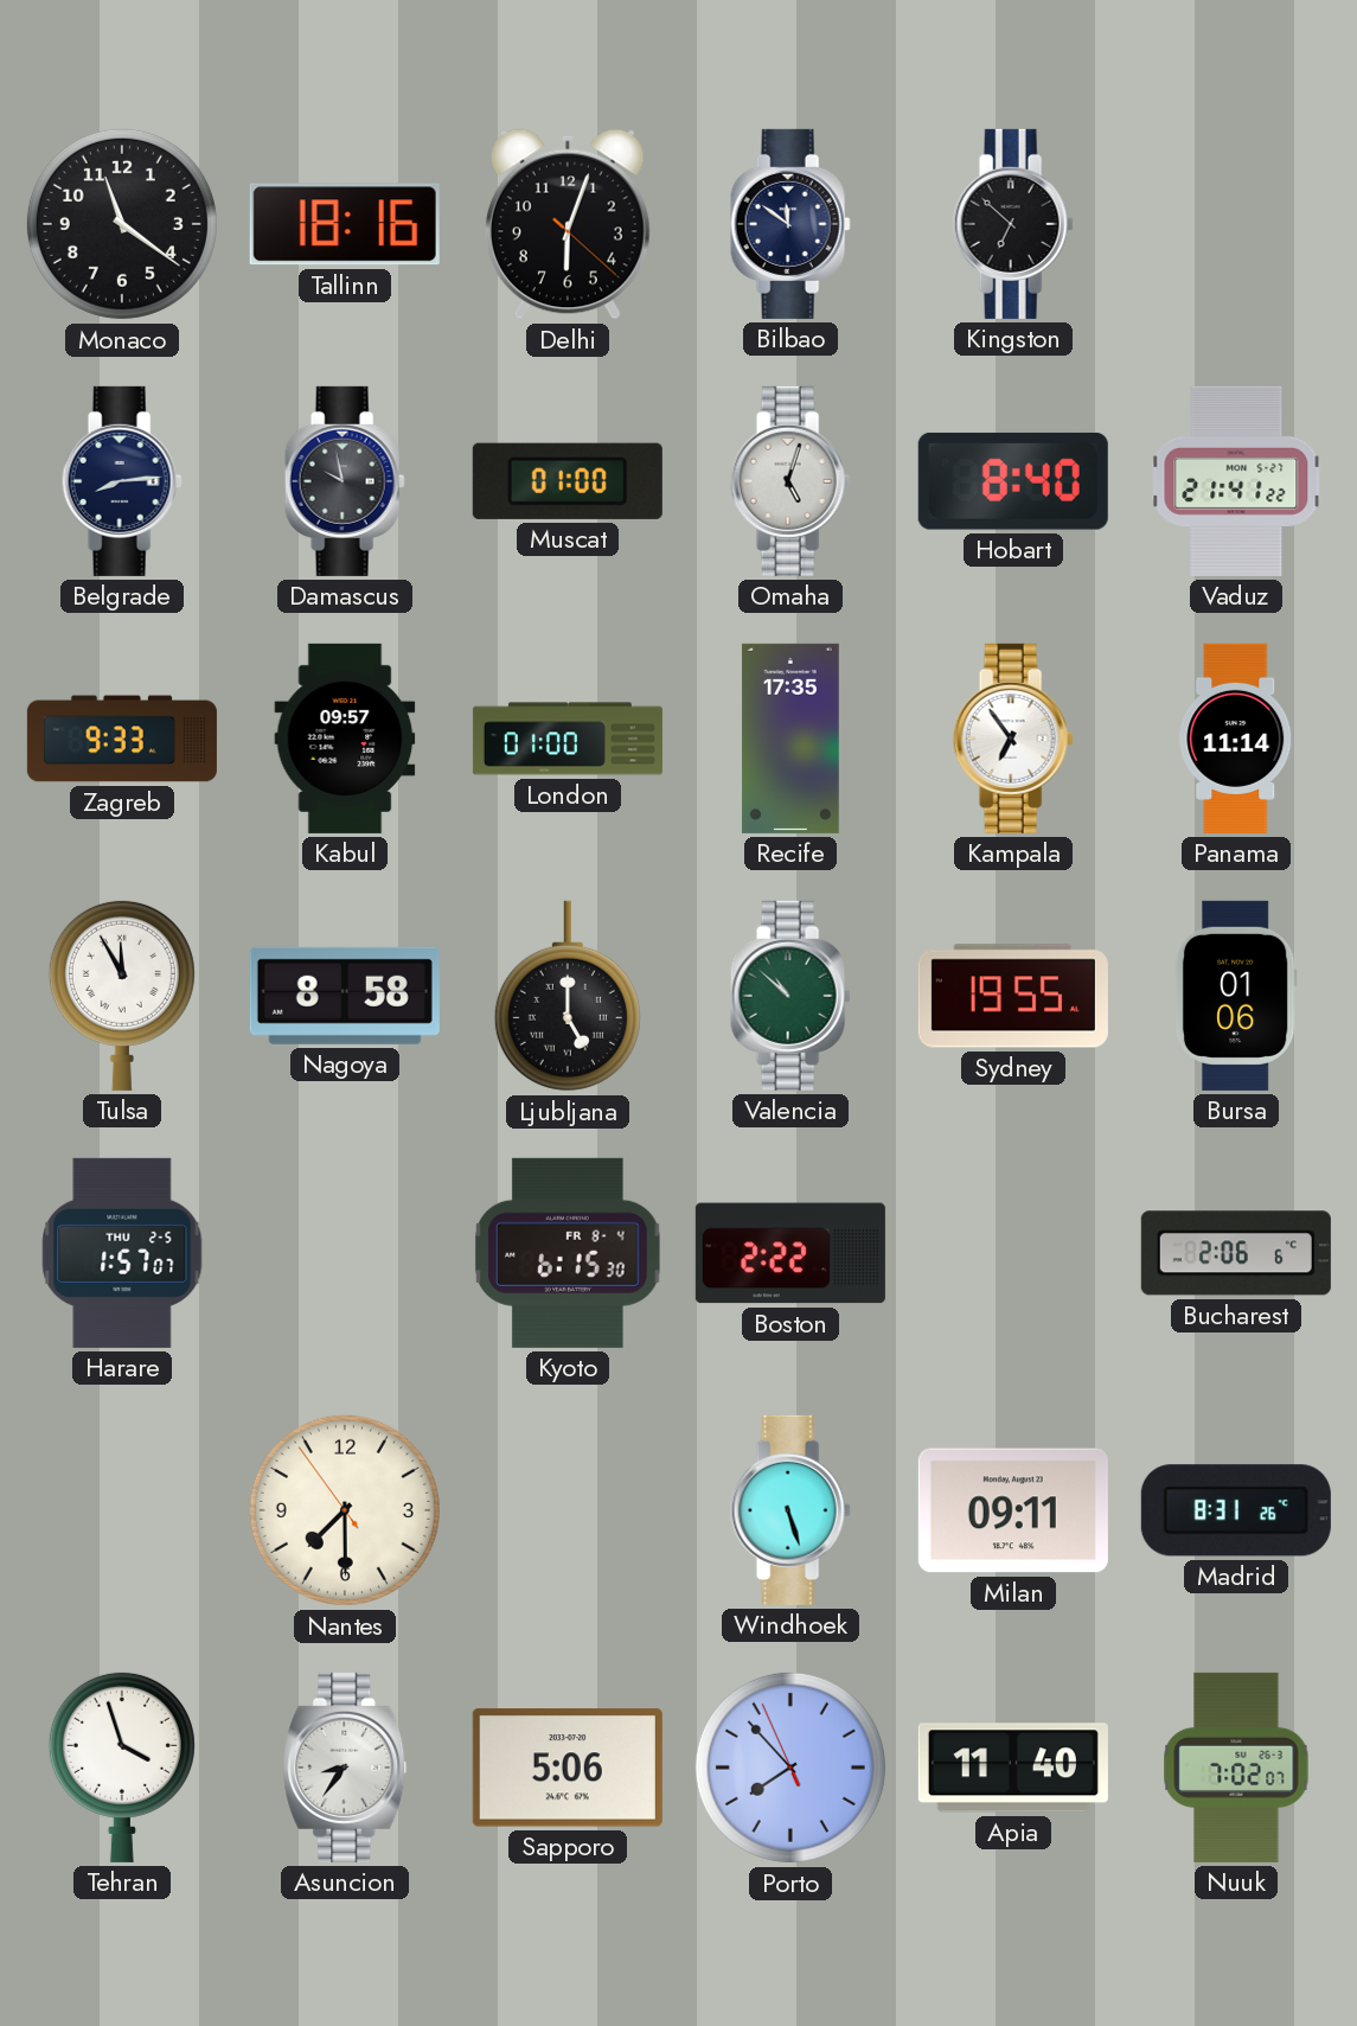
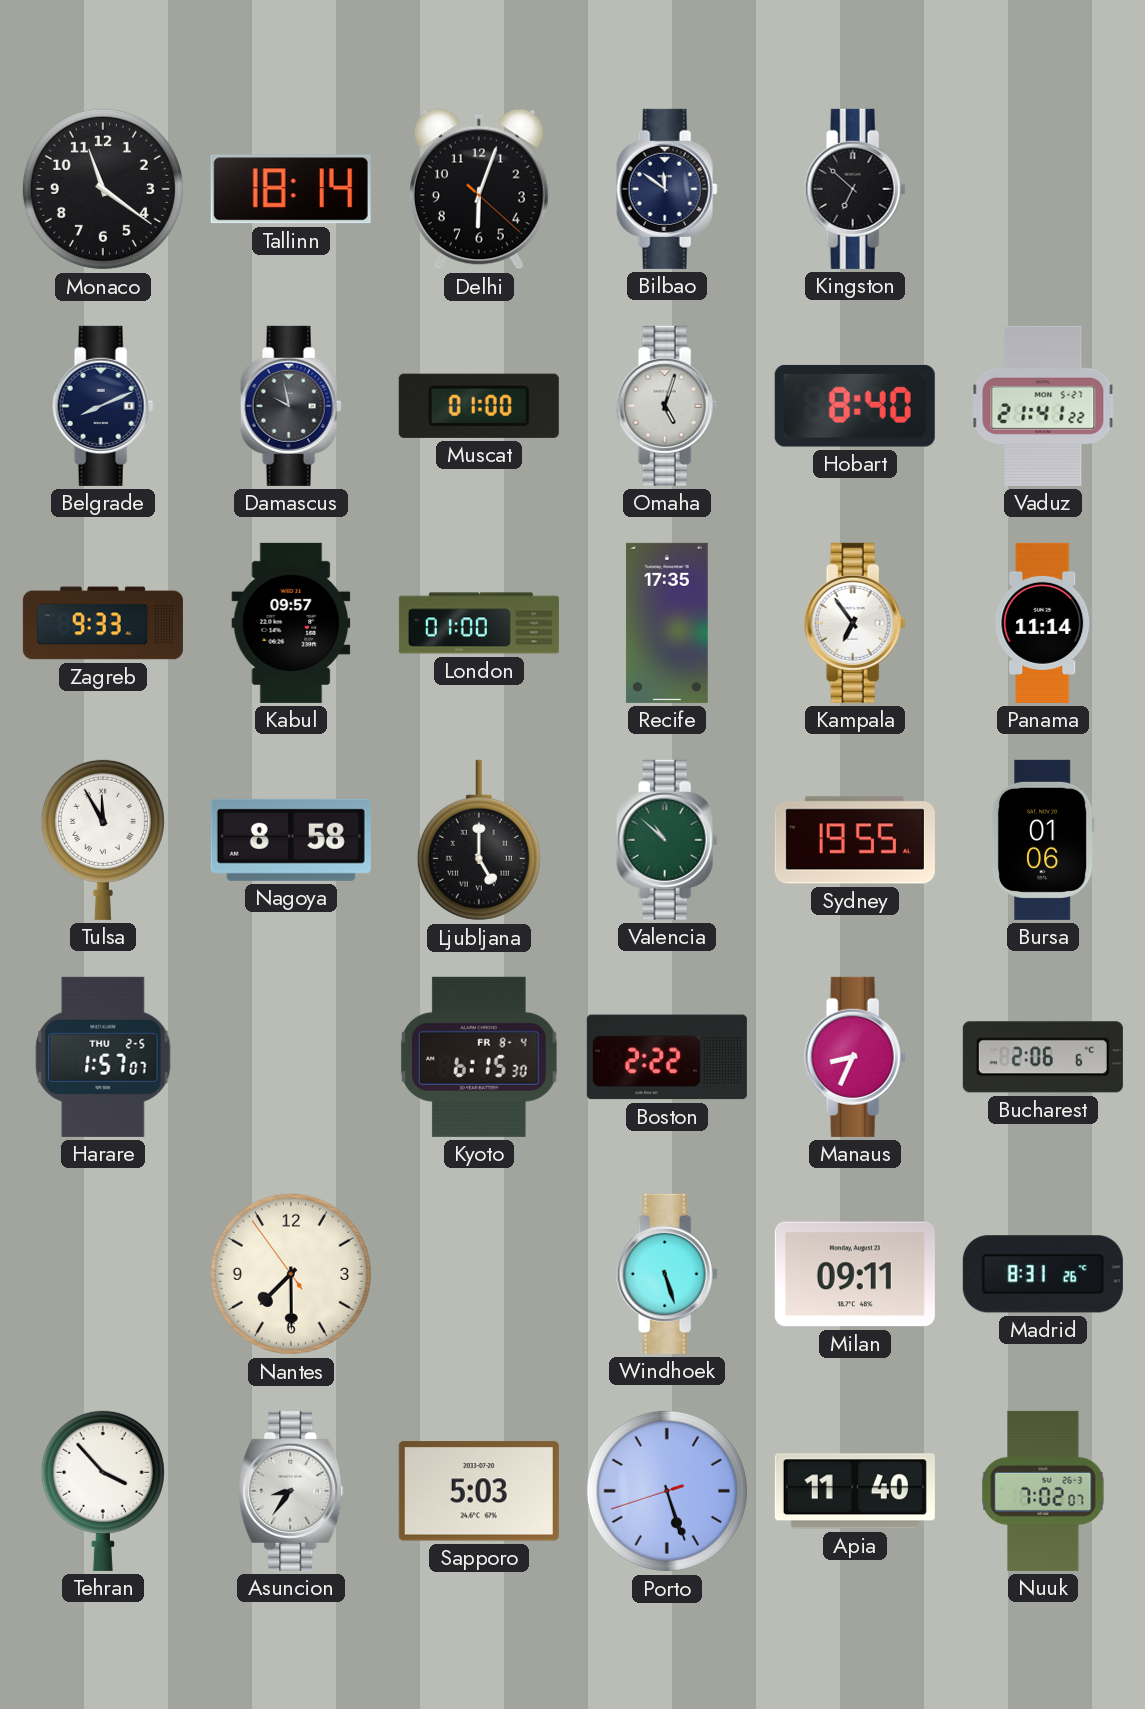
Tallinn: 18:16 -> 18:14
Belgrade: 8:14 -> 8:11
Manaus: none -> 8:34
Tehran: 3:57 -> 3:53
Sapporo: 5:06 -> 5:03
Porto: 7:52 -> 5:26
